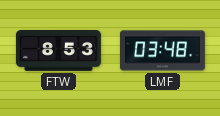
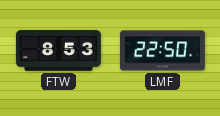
LMF: 03:48 -> 22:50
